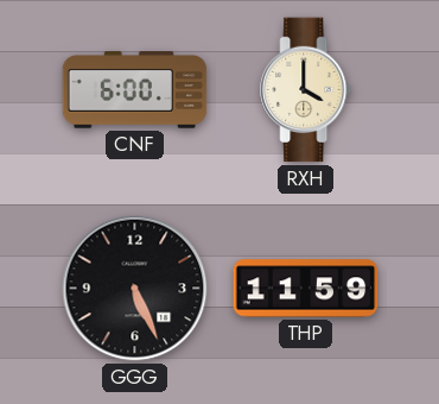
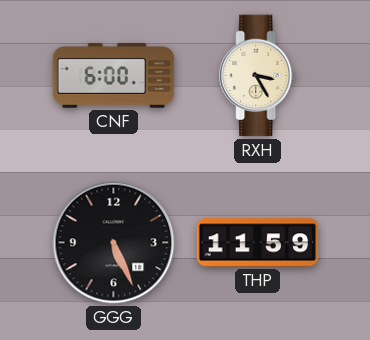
RXH: 4:00 -> 3:25
